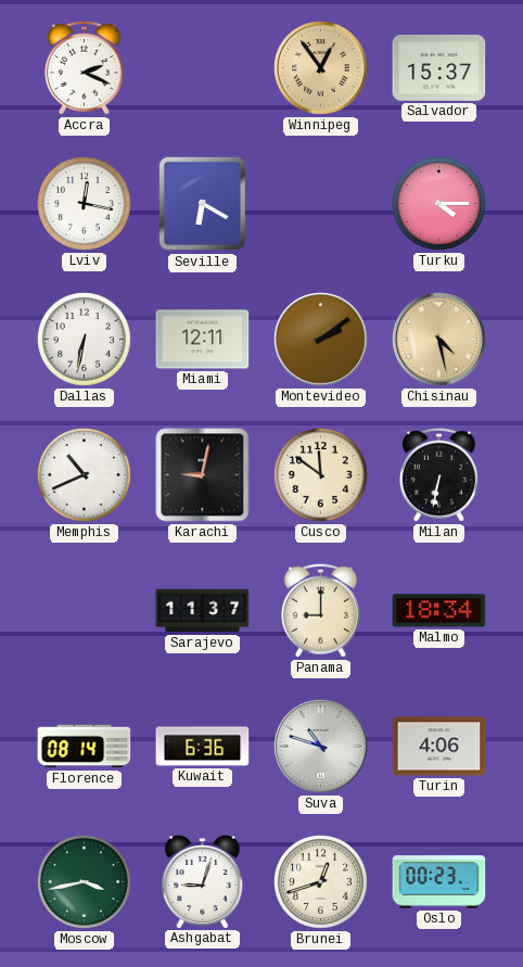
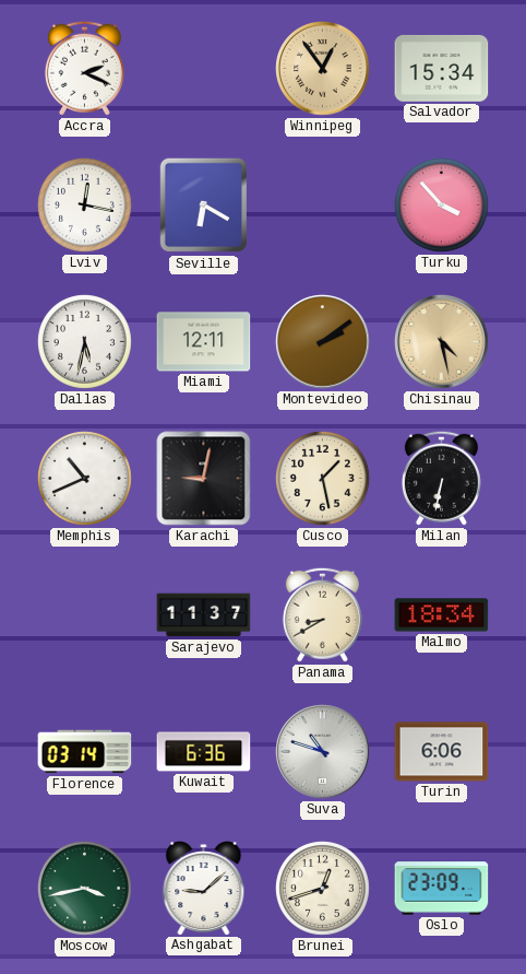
Salvador: 15:37 -> 15:34
Turku: 4:15 -> 3:53
Dallas: 6:32 -> 5:32
Cusco: 11:51 -> 1:28
Panama: 9:00 -> 8:40
Florence: 08:14 -> 03:14
Turin: 4:06 -> 6:06
Ashgabat: 9:03 -> 9:08
Oslo: 00:23 -> 23:09
